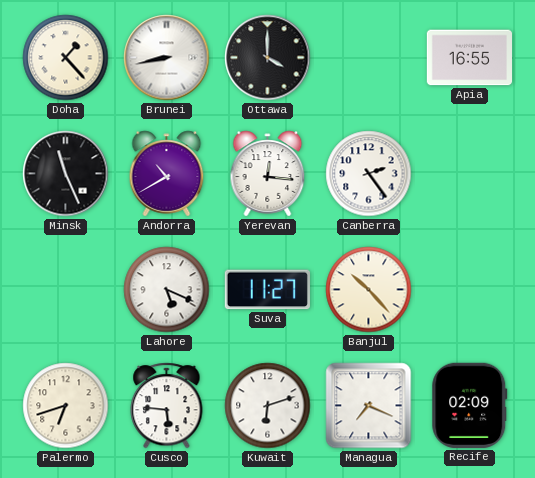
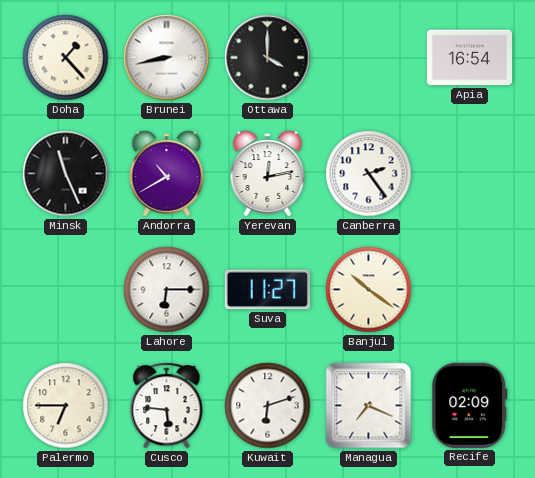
Apia: 16:55 -> 16:54
Yerevan: 12:16 -> 12:13
Lahore: 5:19 -> 6:15
Banjul: 10:23 -> 10:21
Palermo: 6:42 -> 6:45
